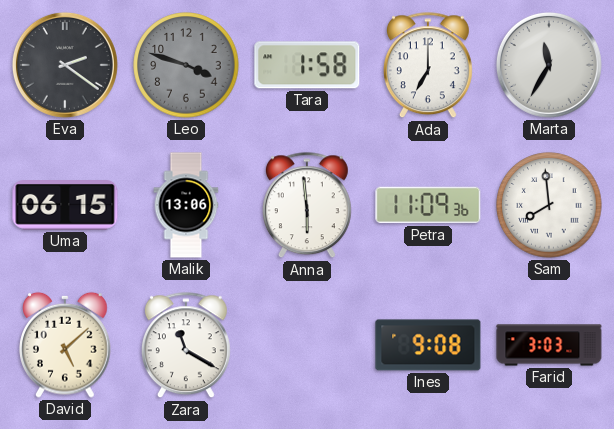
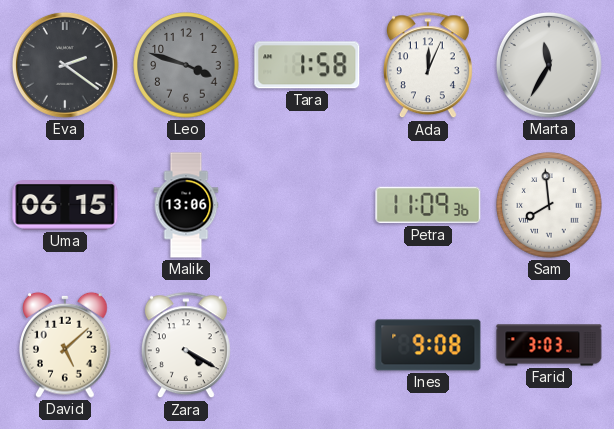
Ada: 7:00 -> 12:04
Anna: 5:59 -> none
Zara: 11:20 -> 4:20
